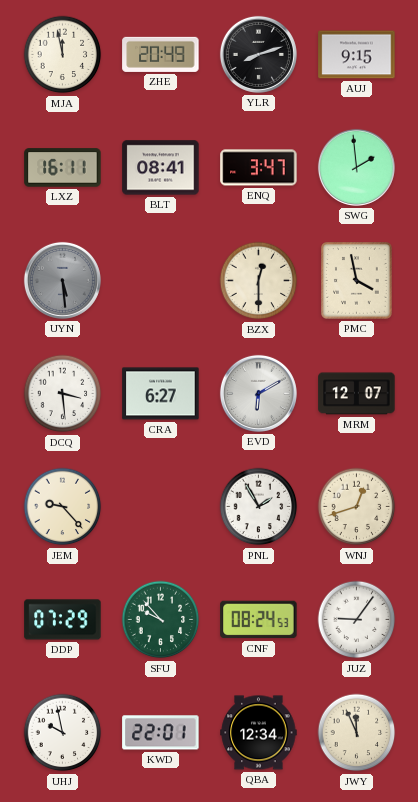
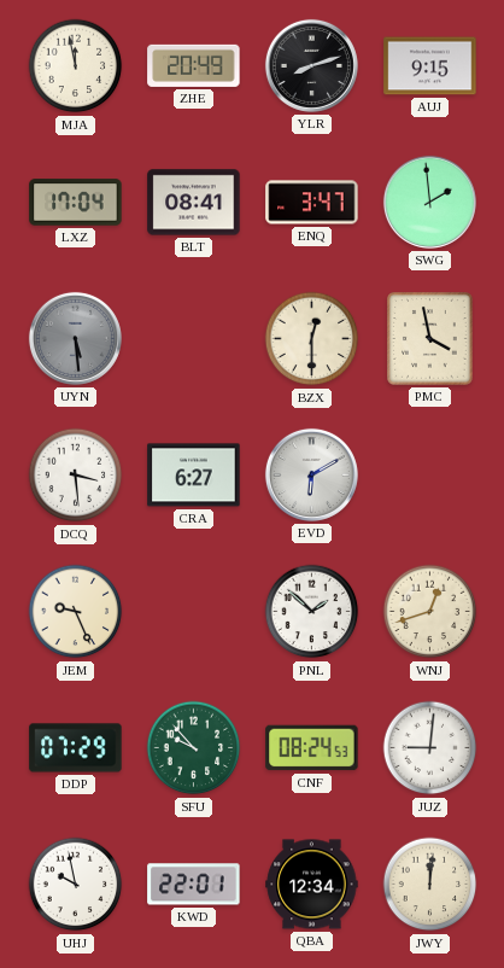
LXZ: 16:11 -> 17:04
MRM: 12:07 -> none
JEM: 9:23 -> 9:26
PNL: 1:55 -> 1:52
JUZ: 9:06 -> 9:01
JWY: 11:56 -> 12:01
